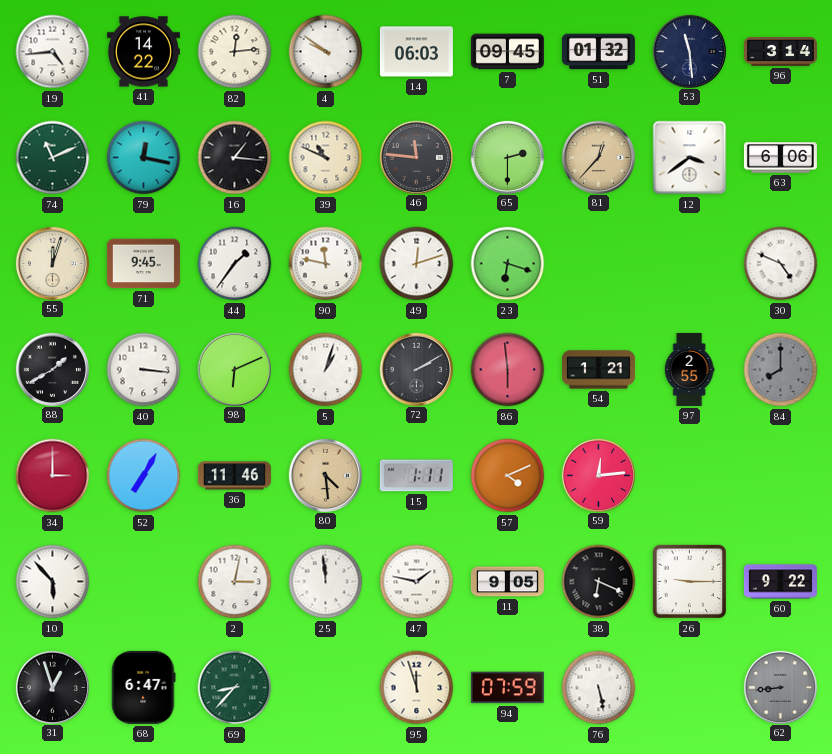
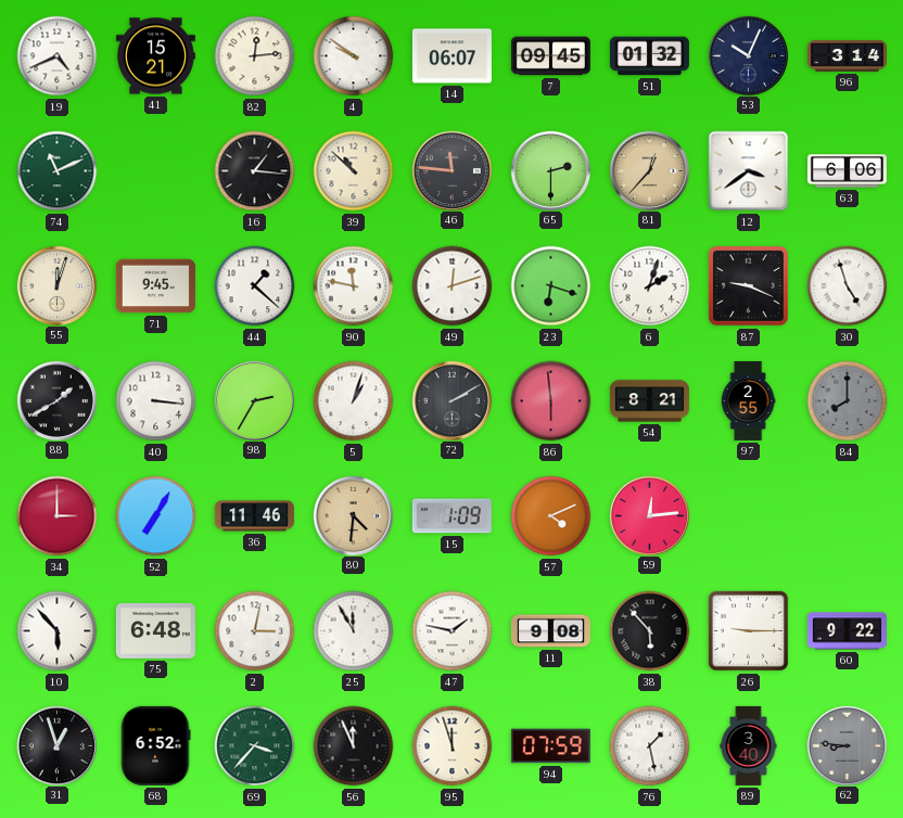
19: 4:44 -> 4:41
41: 14:22 -> 15:21
14: 06:03 -> 06:07
53: 11:29 -> 10:04
79: 12:17 -> none
39: 10:49 -> 10:52
44: 1:36 -> 1:22
6: none -> 2:03
87: none -> 9:19
30: 4:49 -> 4:57
98: 6:11 -> 2:35
54: 1:21 -> 8:21
80: 4:29 -> 4:31
15: 1:11 -> 1:09
75: none -> 6:48
25: 11:59 -> 11:55
11: 9:05 -> 9:08
38: 6:19 -> 5:53
68: 6:47 -> 6:52
69: 8:37 -> 3:37
56: none -> 11:56
76: 5:28 -> 1:28
89: none -> 3:40
62: 8:44 -> 8:46
